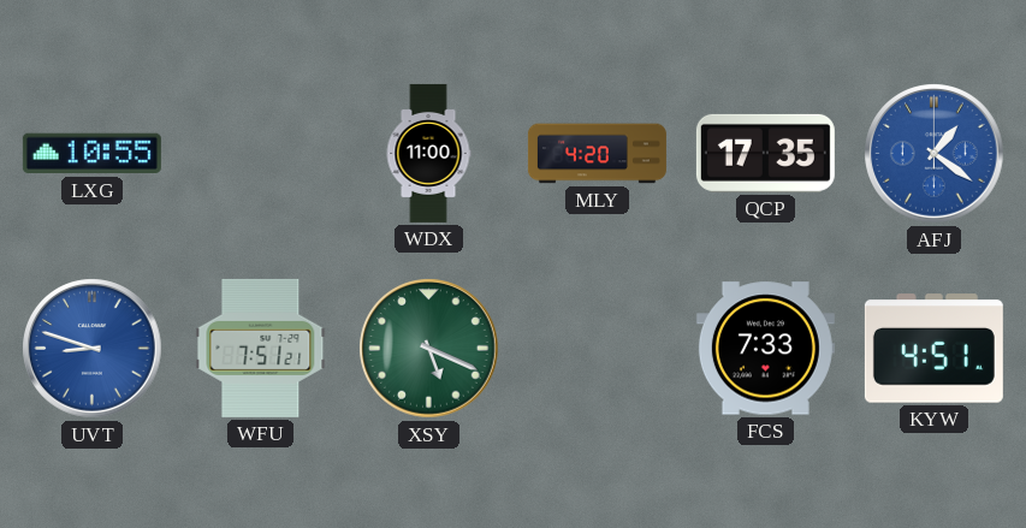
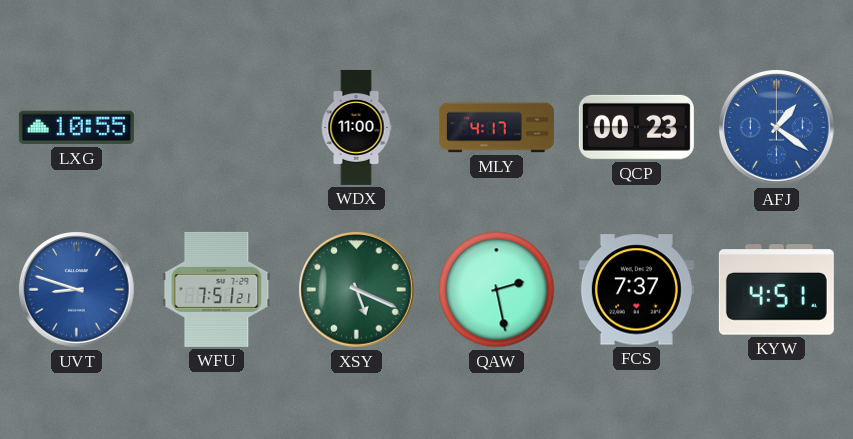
MLY: 4:20 -> 4:17
QCP: 17:35 -> 00:23
QAW: none -> 2:28
FCS: 7:33 -> 7:37
